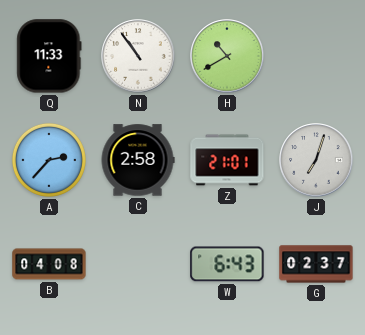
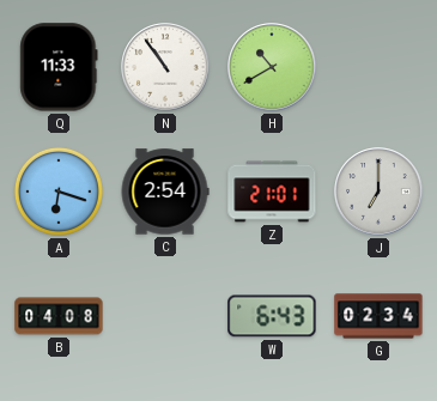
A: 2:37 -> 6:18
C: 2:58 -> 2:54
J: 7:03 -> 7:00
G: 02:37 -> 02:34
